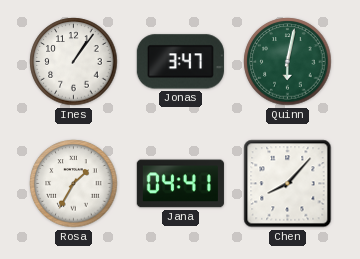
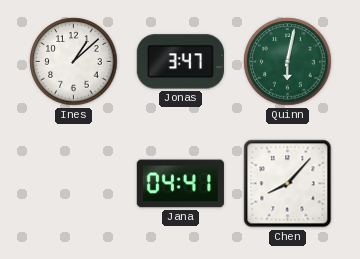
Ines: 1:06 -> 1:08
Rosa: 1:35 -> none
